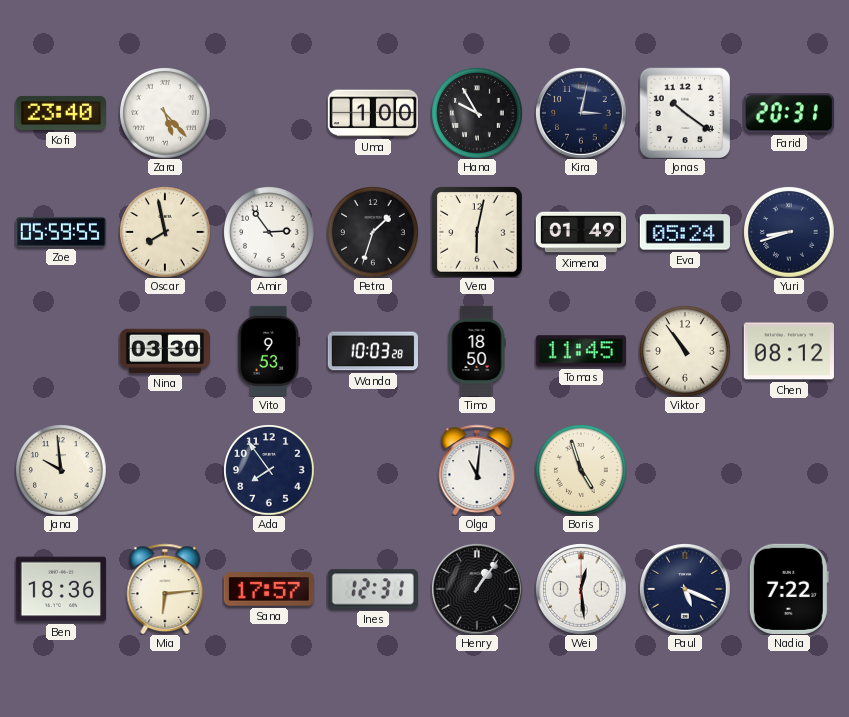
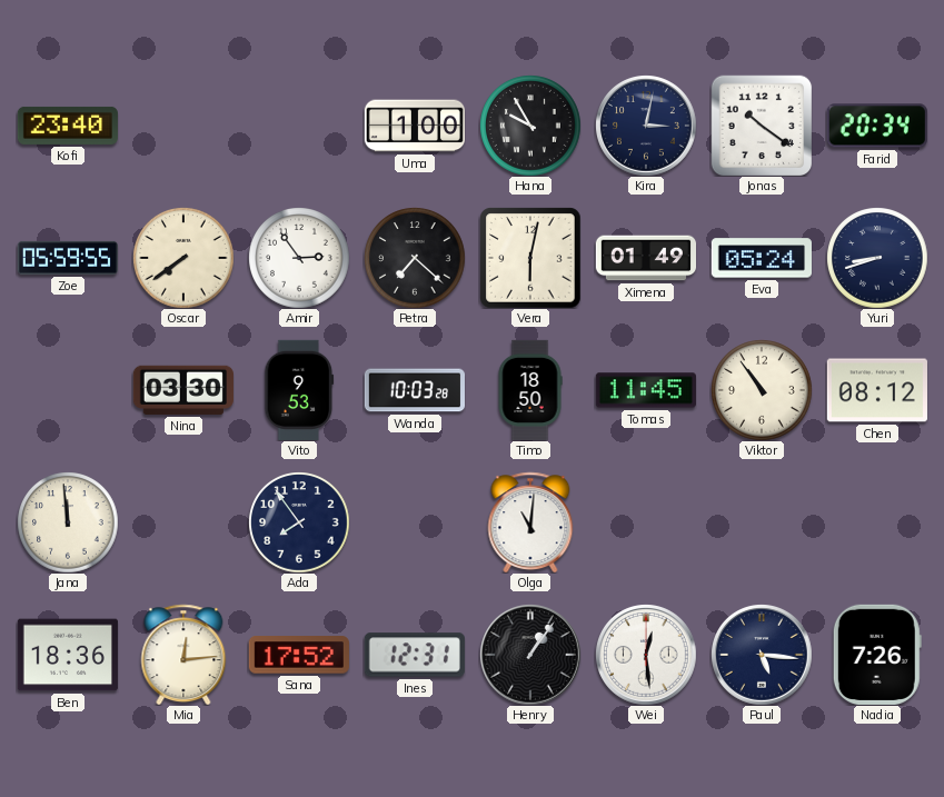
Zara: 5:23 -> none
Farid: 20:31 -> 20:34
Oscar: 7:58 -> 7:39
Petra: 1:33 -> 7:22
Jana: 9:59 -> 11:59
Boris: 4:57 -> none
Mia: 6:14 -> 12:14
Sana: 17:57 -> 17:52
Paul: 5:19 -> 5:16
Nadia: 7:22 -> 7:26
